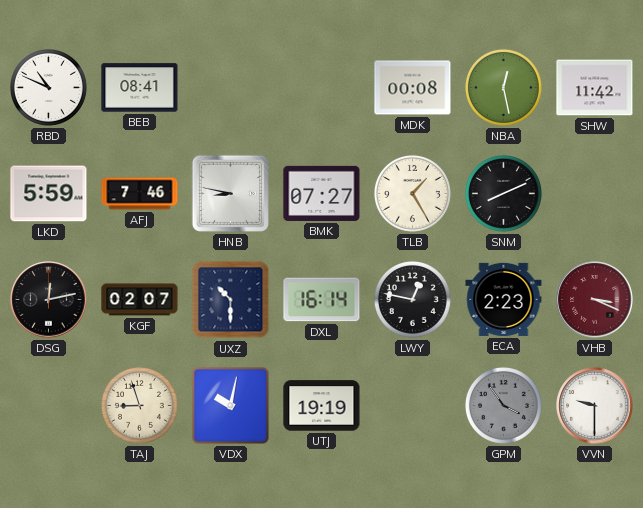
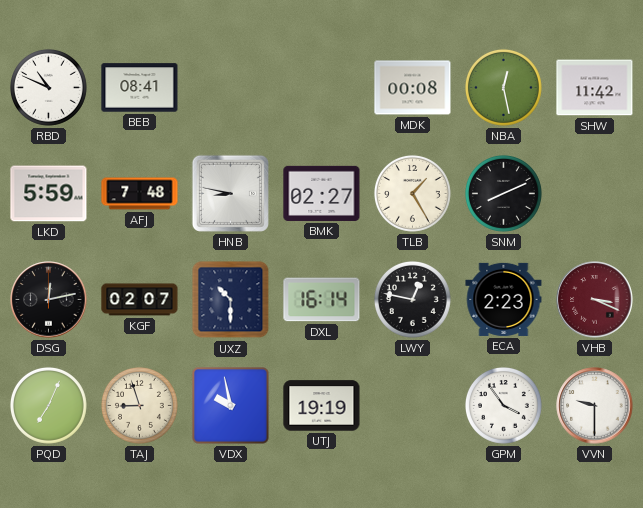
AFJ: 7:46 -> 7:48
BMK: 07:27 -> 02:27
PQD: none -> 7:04
VDX: 10:02 -> 9:58
GPM dial: grey -> white
